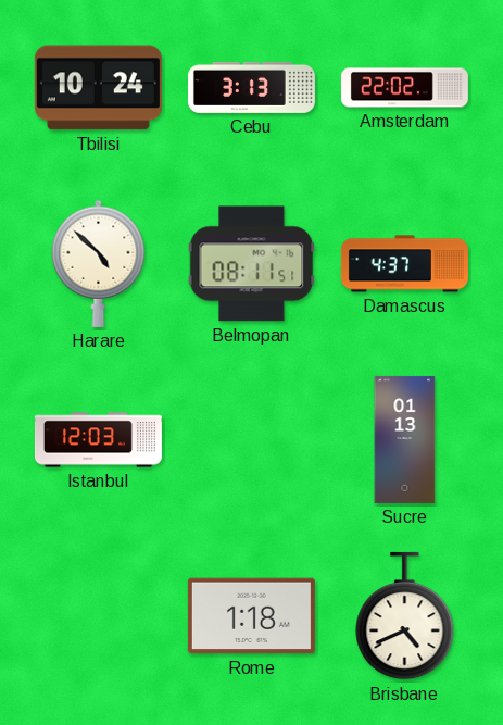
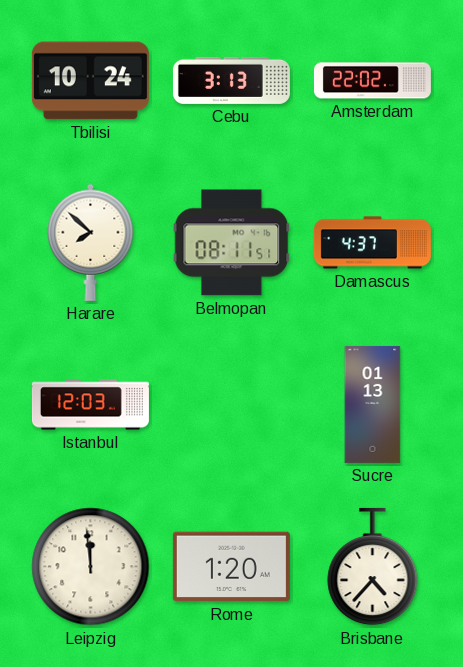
Harare: 4:52 -> 7:52
Leipzig: none -> 11:59
Rome: 1:18 -> 1:20
Brisbane: 4:41 -> 4:37
